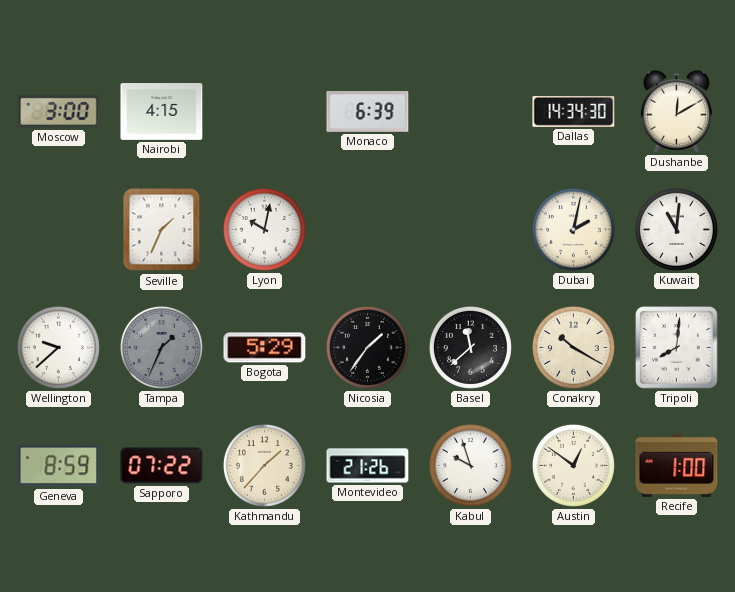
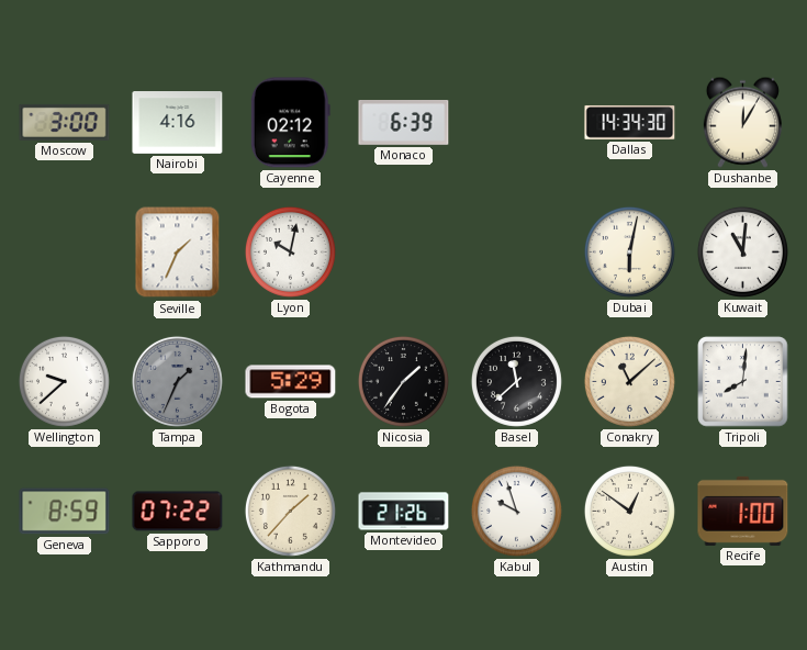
Nairobi: 4:15 -> 4:16
Cayenne: none -> 02:12
Dushanbe: 12:10 -> 12:05
Dubai: 2:02 -> 6:02
Conakry: 10:20 -> 11:08
